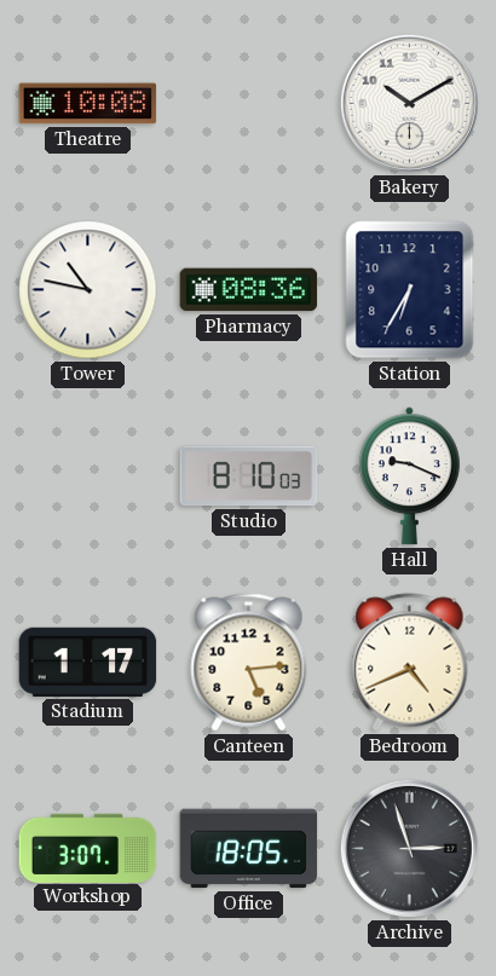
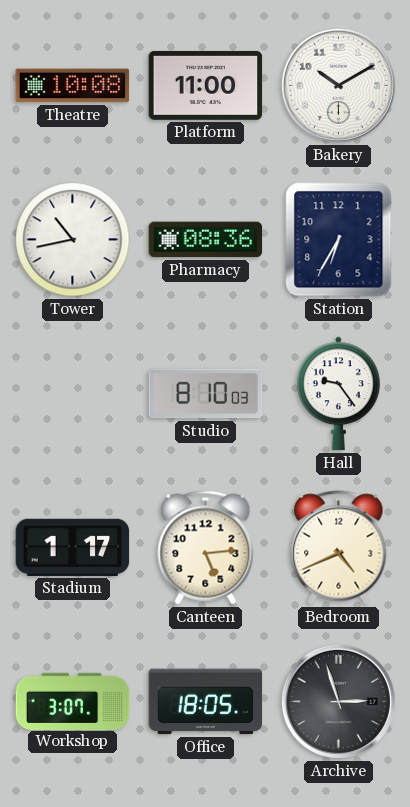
Platform: none -> 11:00
Tower: 10:47 -> 10:43
Hall: 9:19 -> 9:24
